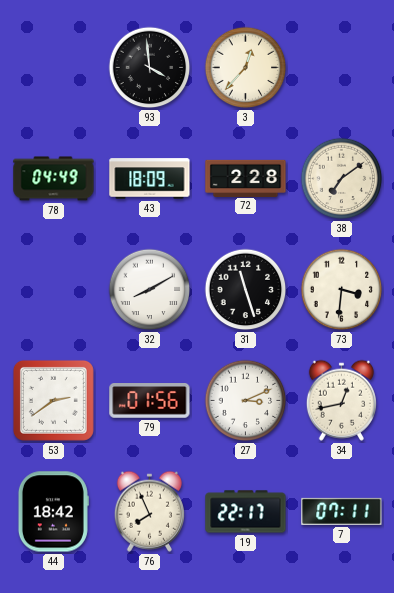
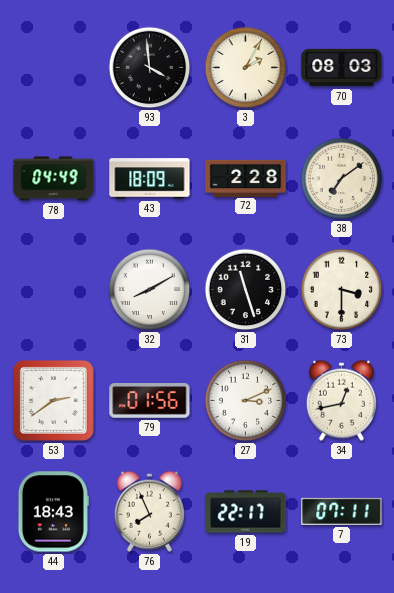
3: 12:37 -> 2:05
70: none -> 08:03
73: 3:31 -> 3:30
44: 18:42 -> 18:43
